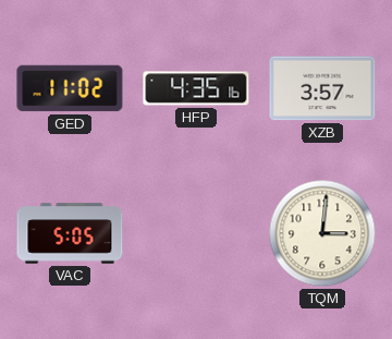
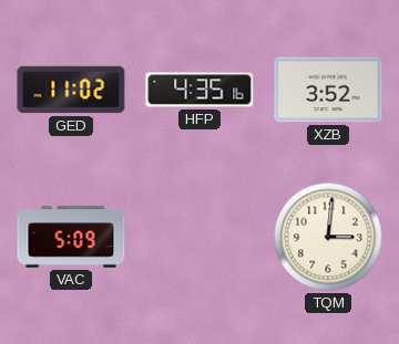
XZB: 3:57 -> 3:52
VAC: 5:05 -> 5:09
